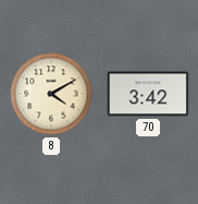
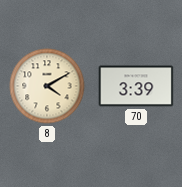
70: 3:42 -> 3:39
